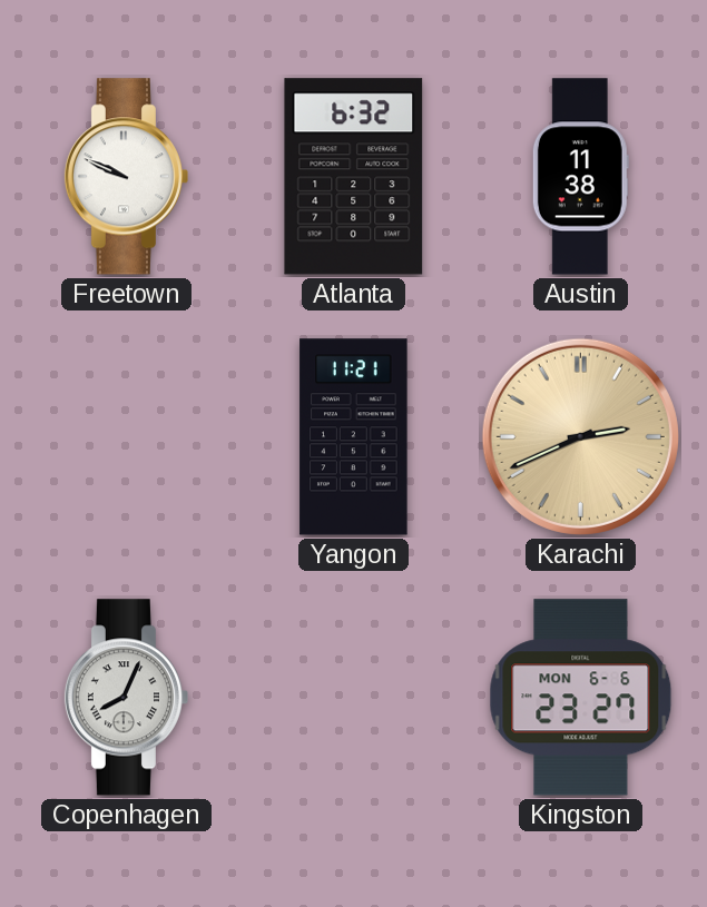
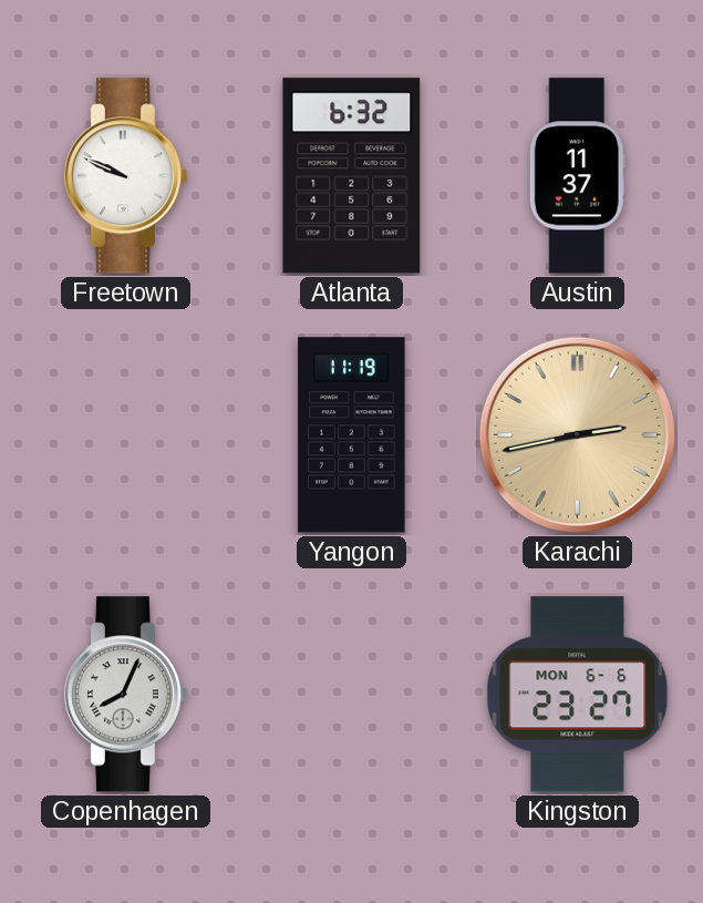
Austin: 11:38 -> 11:37
Yangon: 11:21 -> 11:19
Karachi: 2:41 -> 2:43
